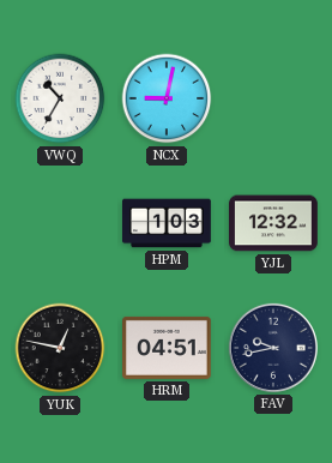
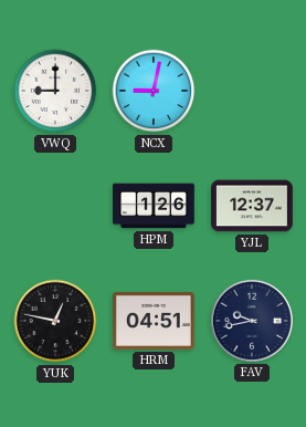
VWQ: 10:35 -> 9:00
HPM: 1:03 -> 1:26
YJL: 12:32 -> 12:37
